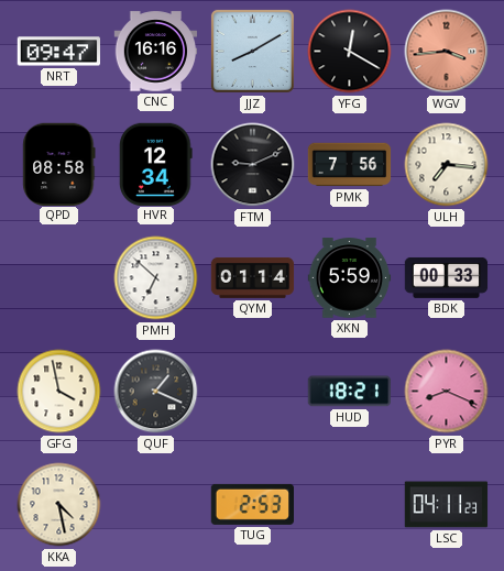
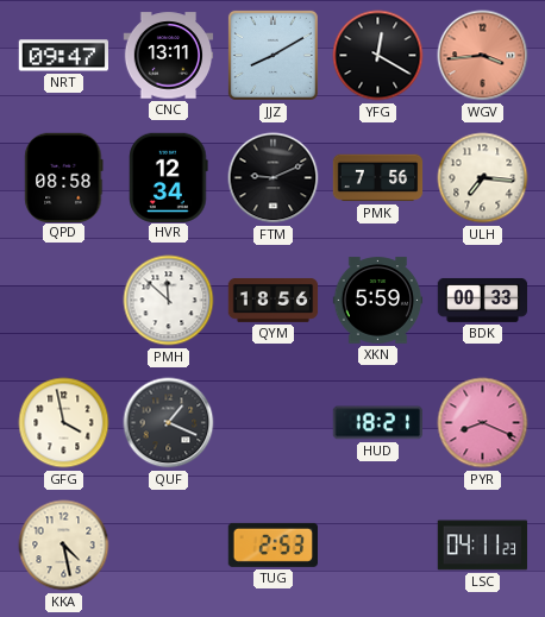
CNC: 16:16 -> 13:11
PMH: 6:52 -> 11:52
QYM: 01:14 -> 18:56
